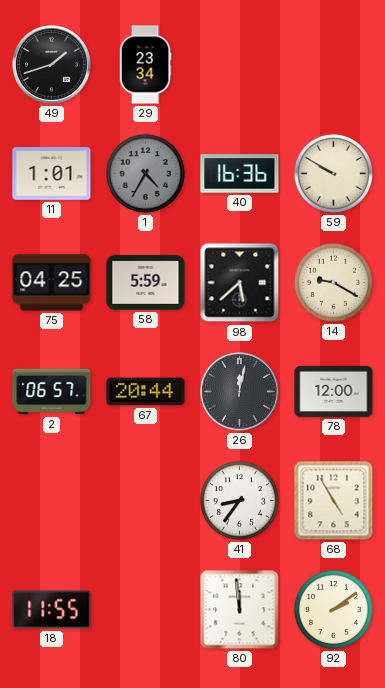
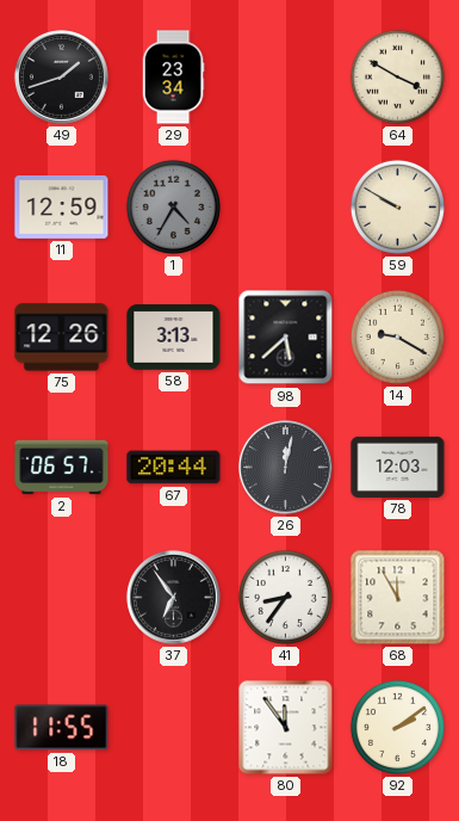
64: none -> 3:50
11: 1:01 -> 12:59
40: 16:36 -> none
75: 04:25 -> 12:26
58: 5:59 -> 3:13
78: 12:00 -> 12:03
37: none -> 6:54
68: 4:55 -> 11:55
80: 11:59 -> 11:54
